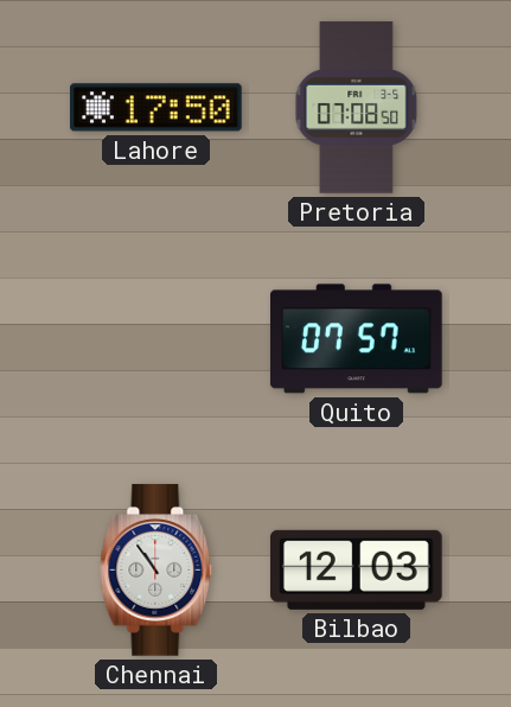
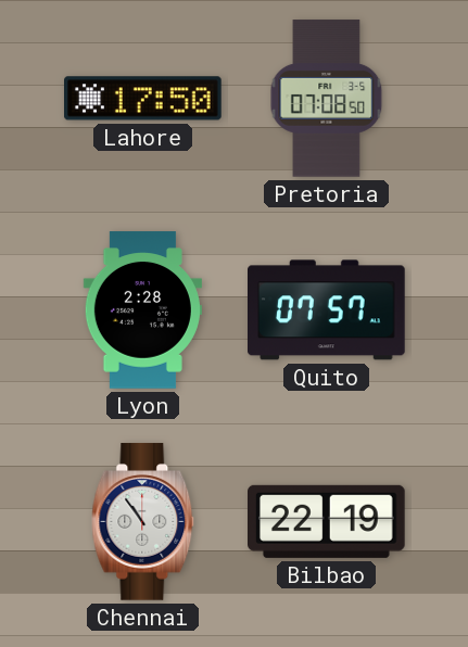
Lyon: none -> 2:28
Bilbao: 12:03 -> 22:19
